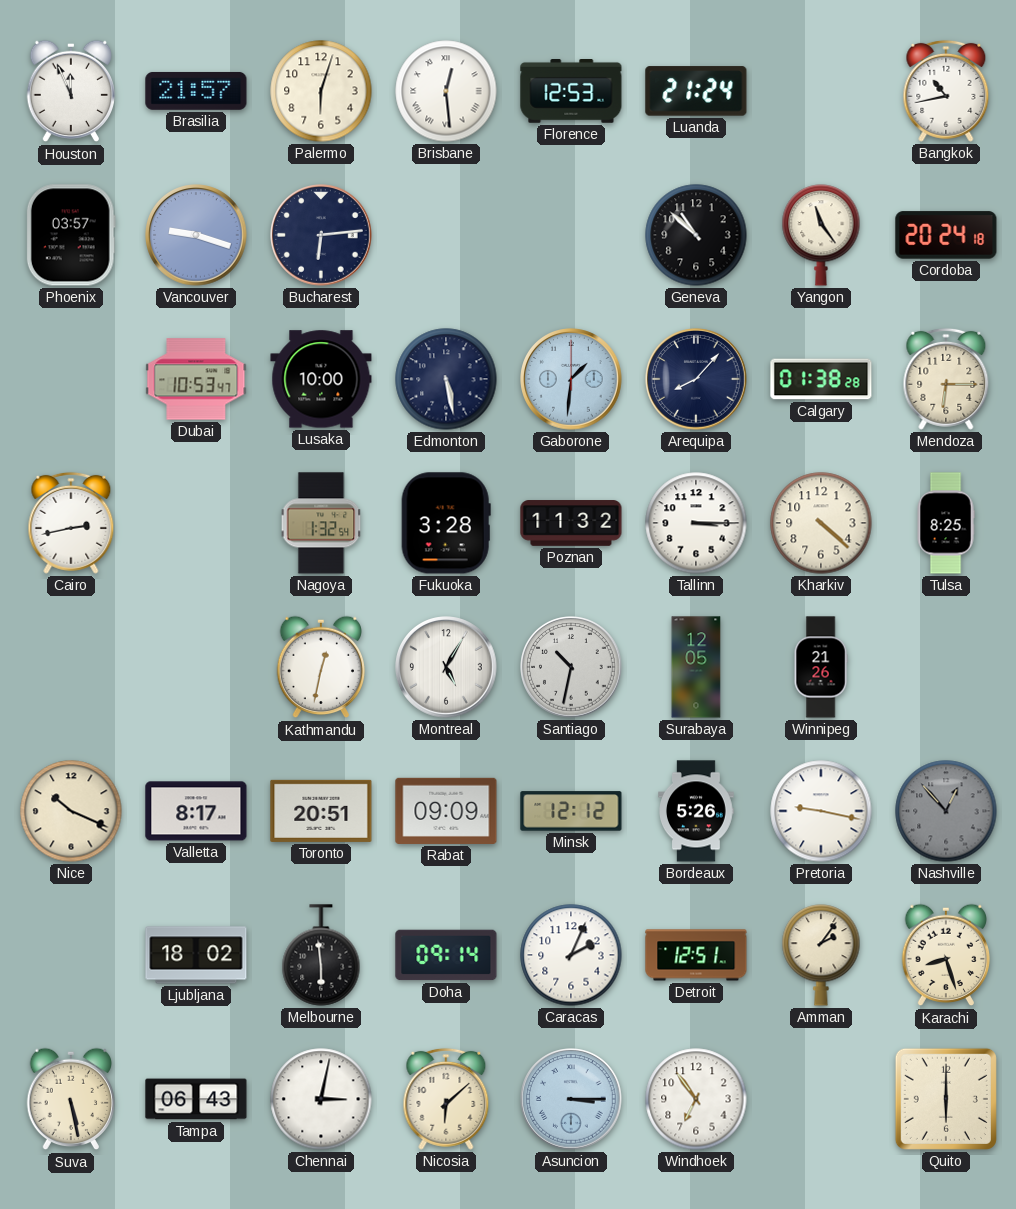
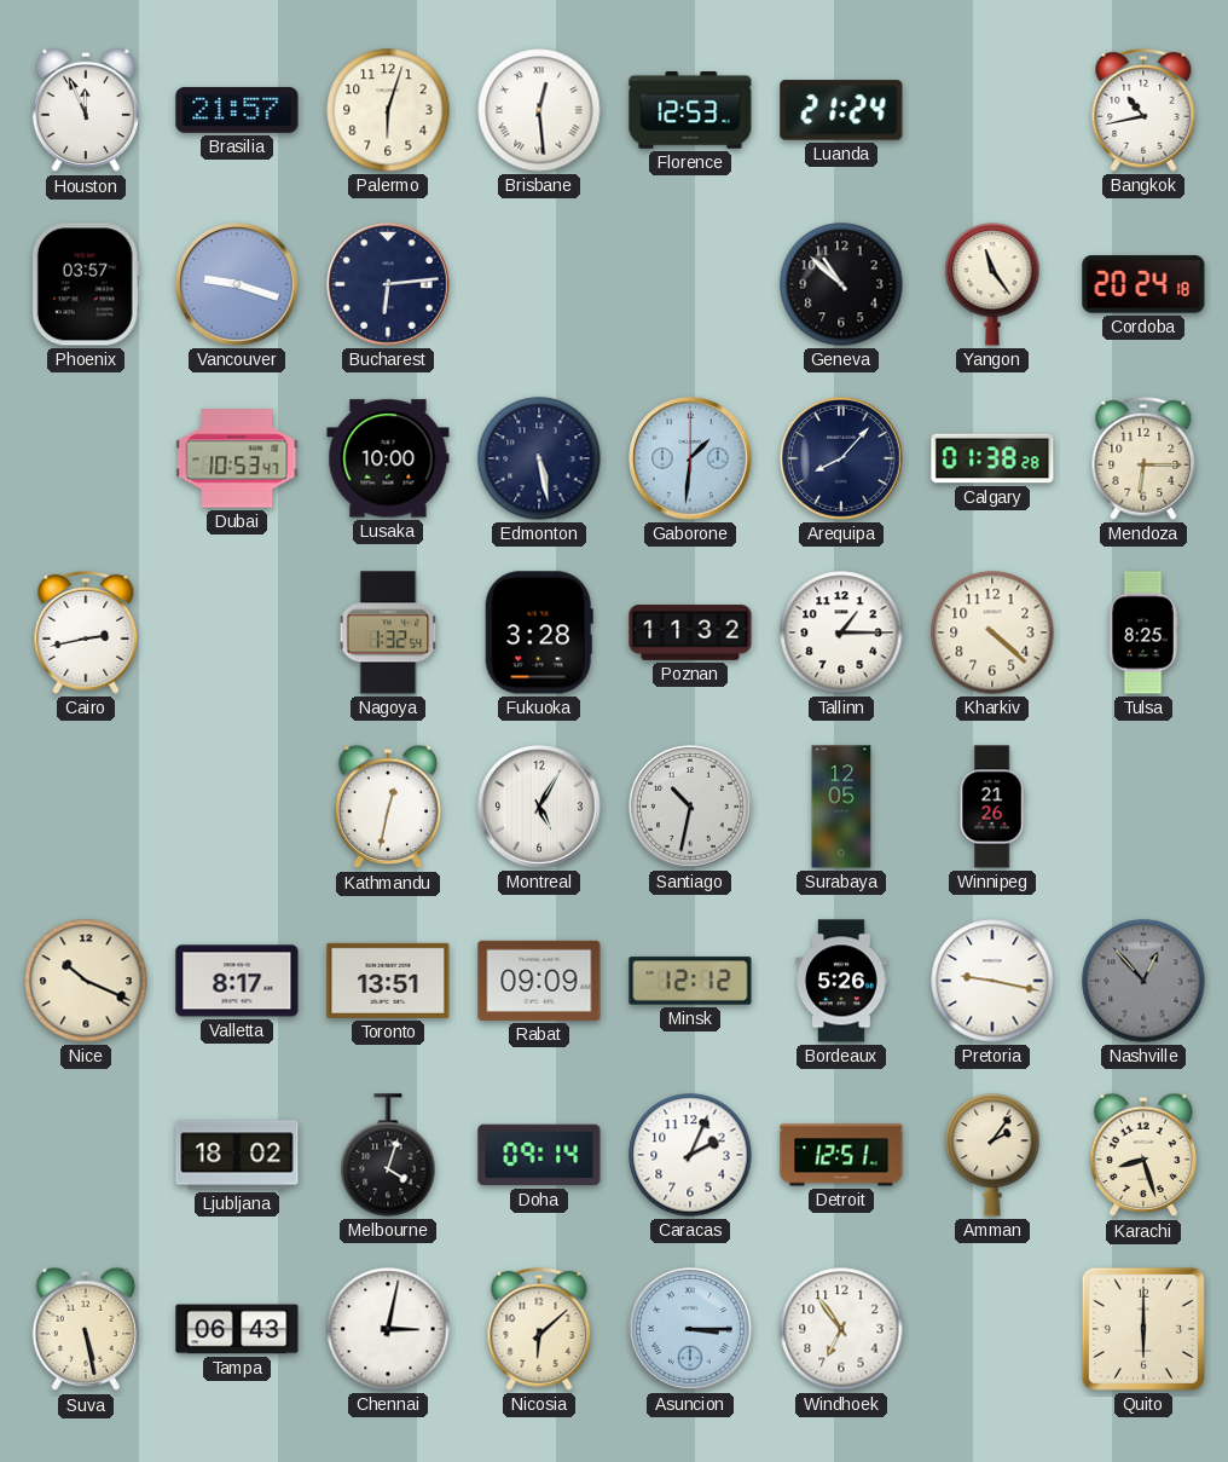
Tallinn: 3:15 -> 1:15
Toronto: 20:51 -> 13:51
Melbourne: 5:59 -> 4:03
